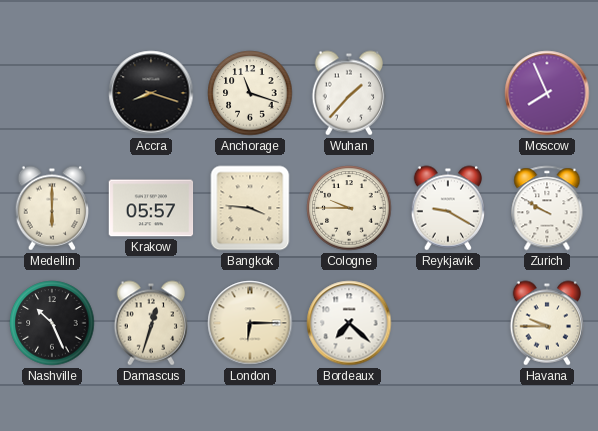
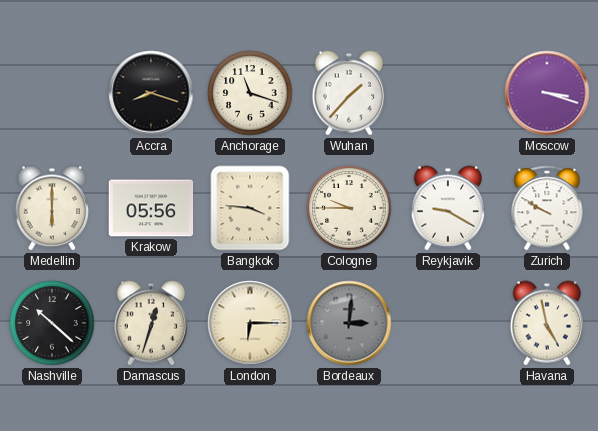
Moscow: 7:56 -> 3:18
Krakow: 05:57 -> 05:56
Nashville: 10:26 -> 10:22
Bordeaux: 7:22 -> 3:01
Bordeaux dial: white -> grey
Havana: 9:45 -> 4:58
